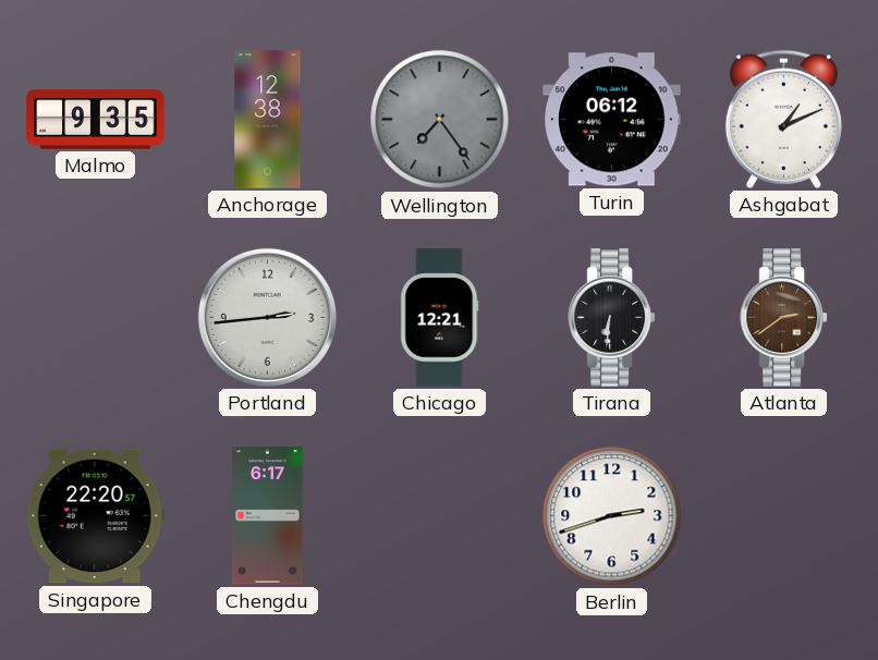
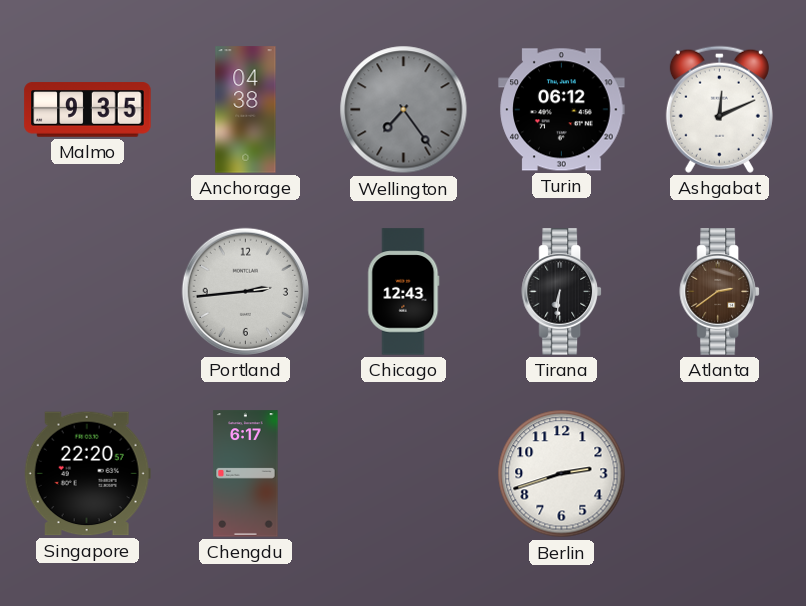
Anchorage: 12:38 -> 04:38
Ashgabat: 1:11 -> 12:11
Chicago: 12:21 -> 12:43
